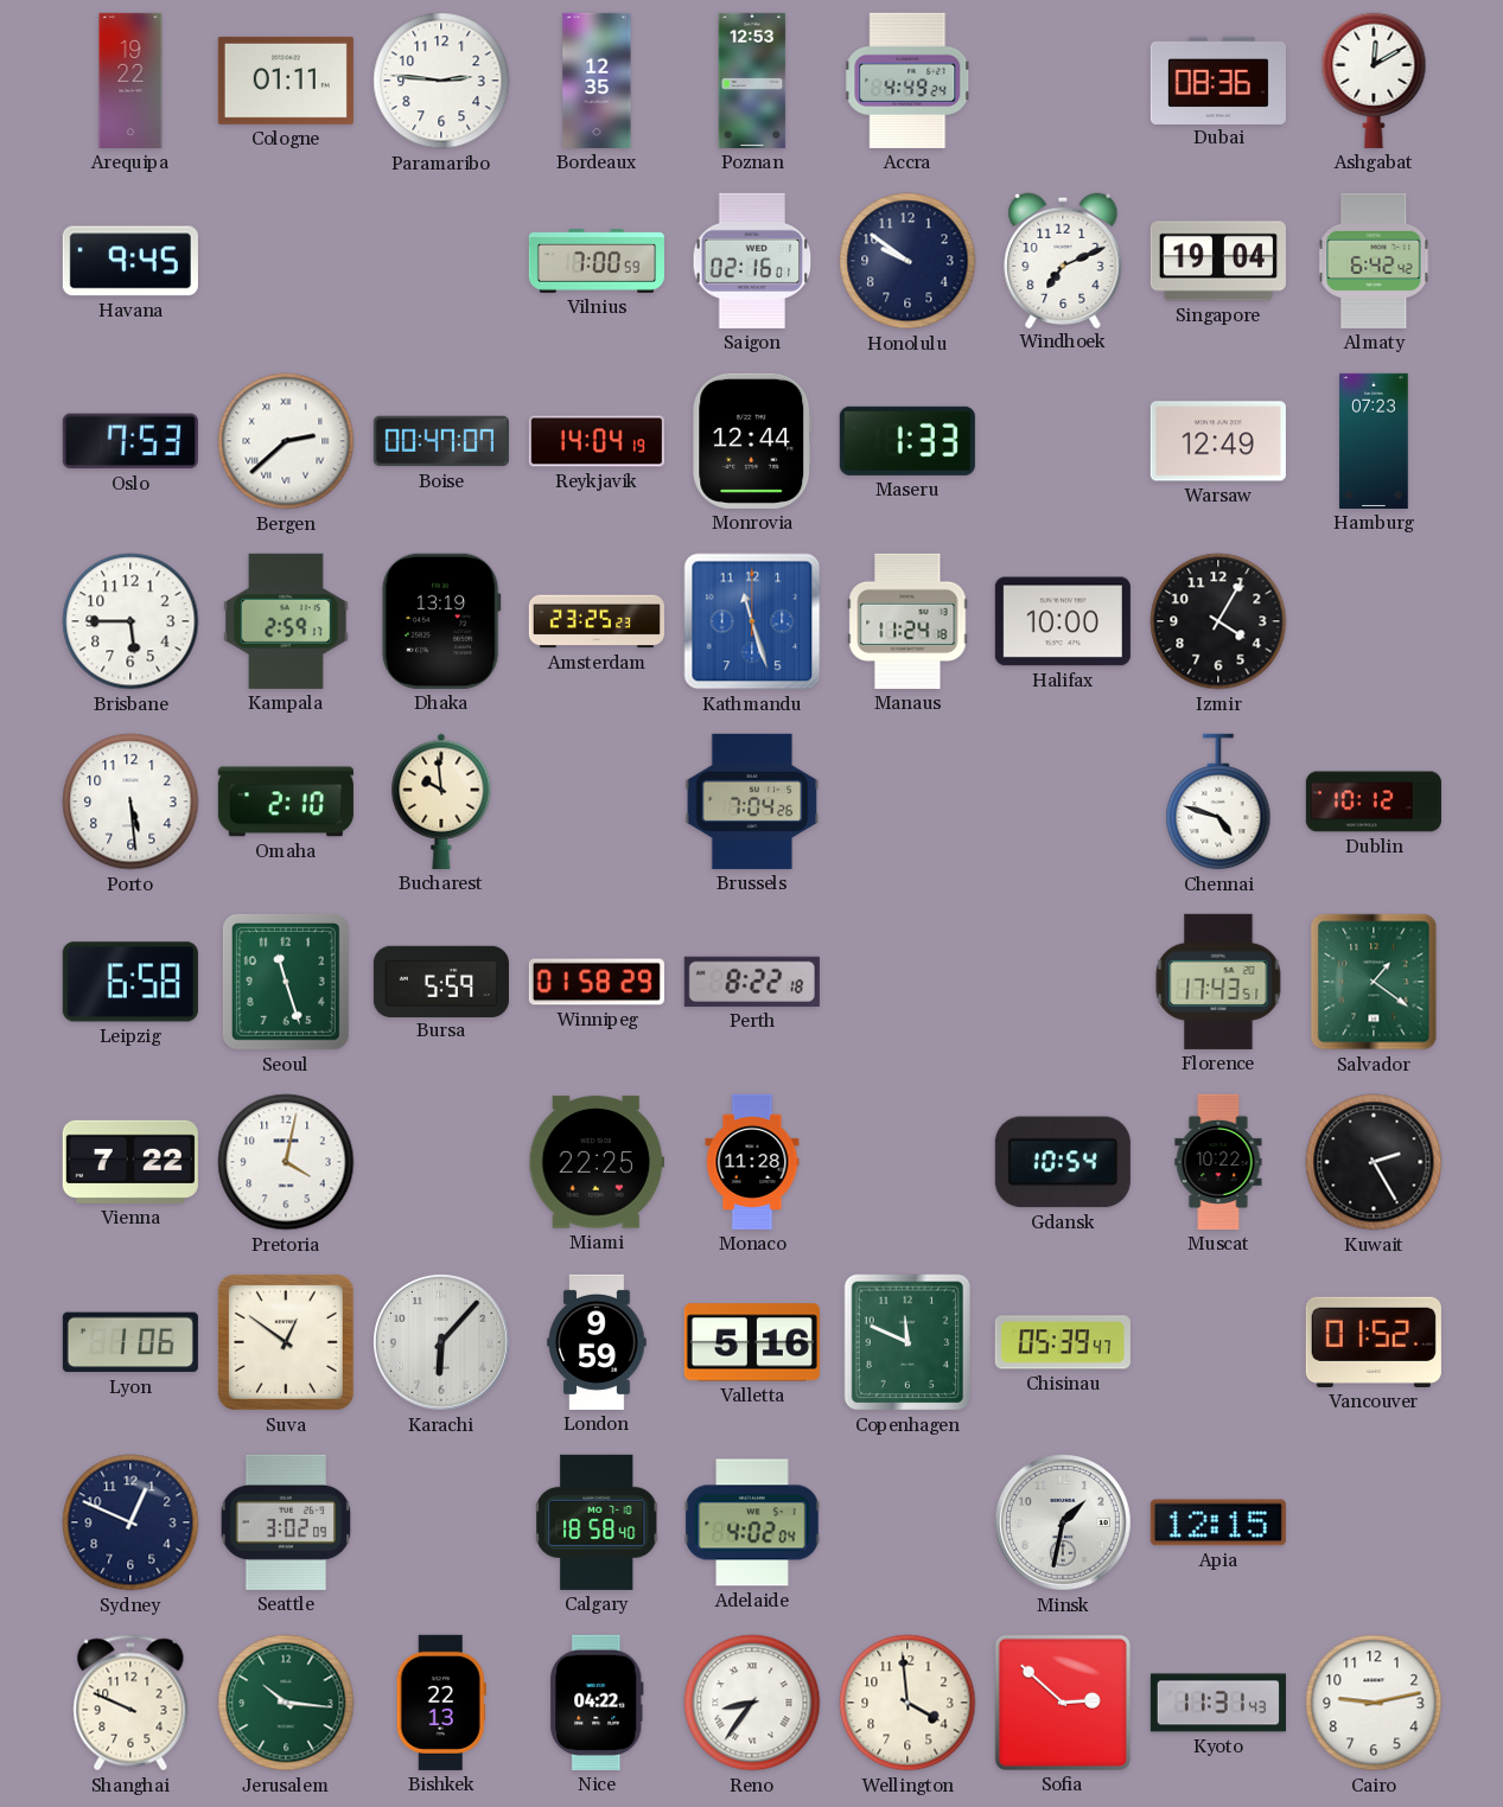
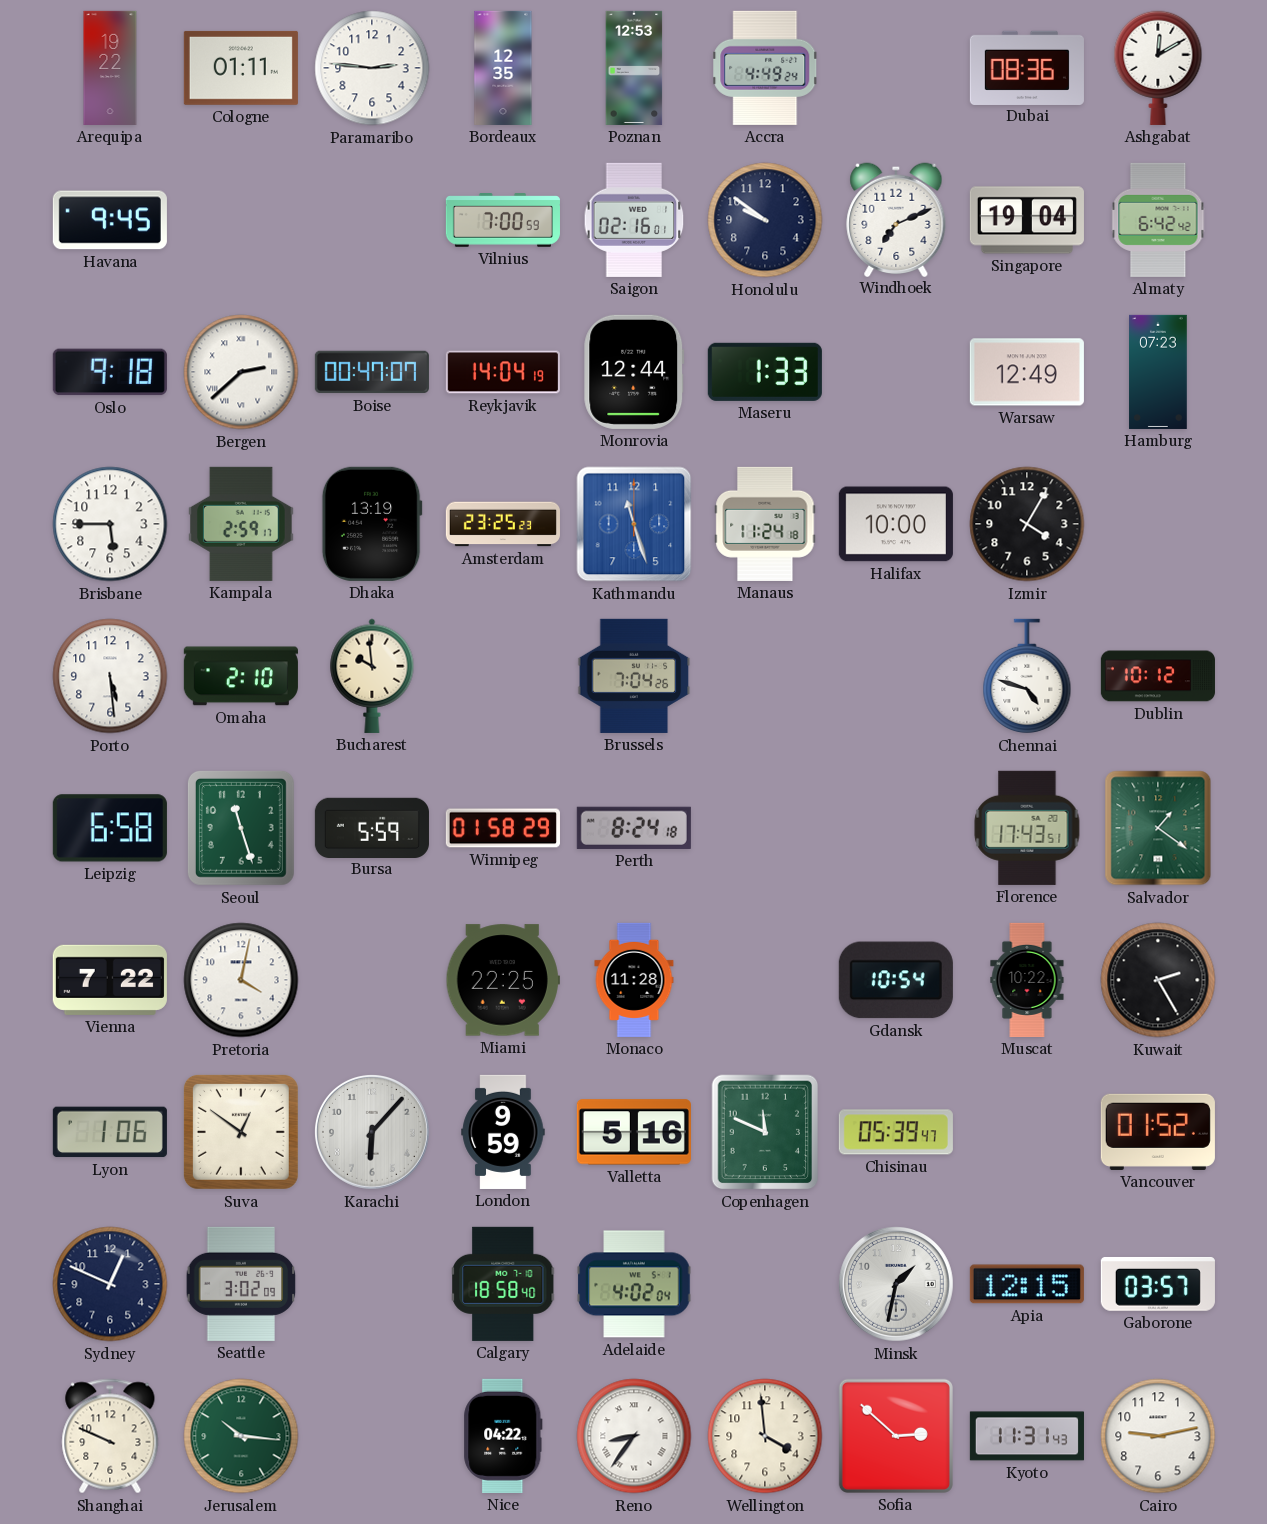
Oslo: 7:53 -> 9:18
Perth: 8:22 -> 8:24
Gaborone: none -> 03:57
Bishkek: 22:13 -> none
